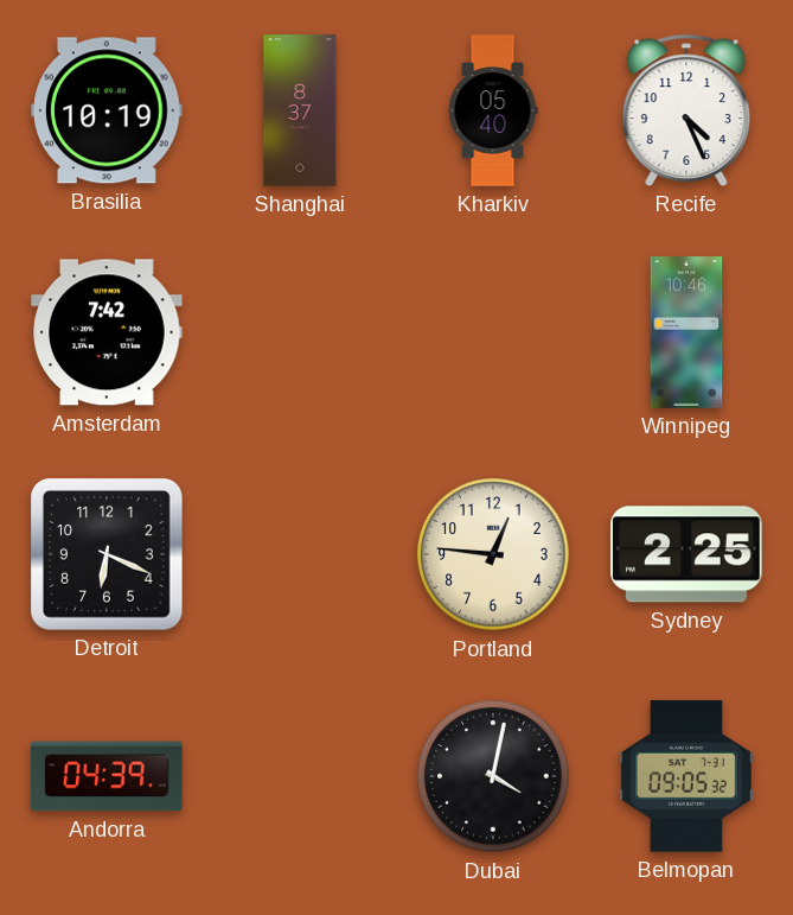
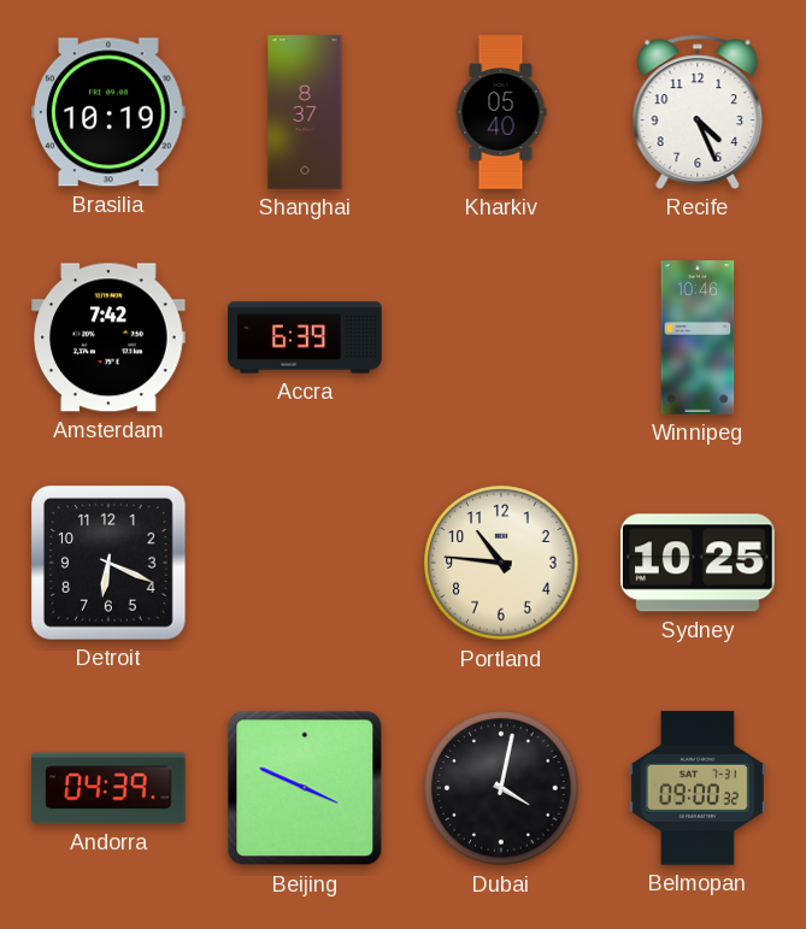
Accra: none -> 6:39
Portland: 12:46 -> 10:46
Sydney: 2:25 -> 10:25
Beijing: none -> 3:49
Belmopan: 09:05 -> 09:00
